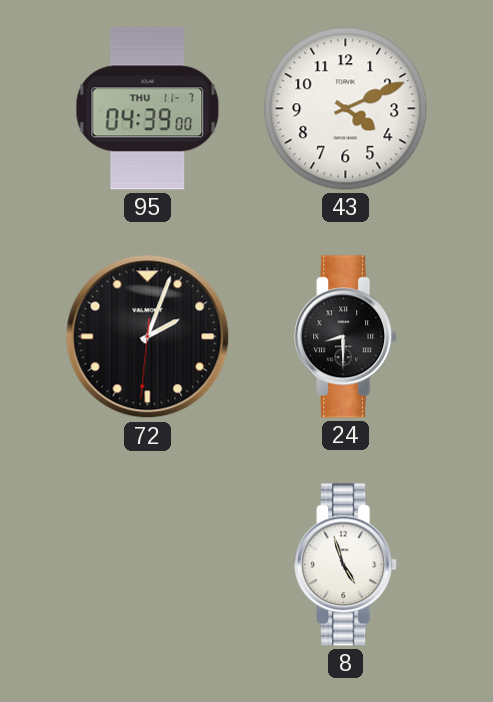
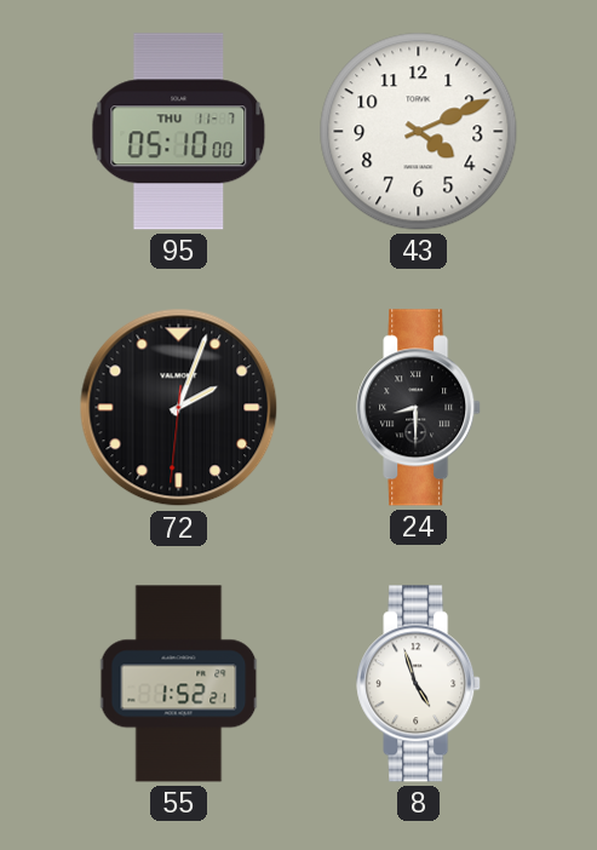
95: 04:39 -> 05:10
55: none -> 1:52
